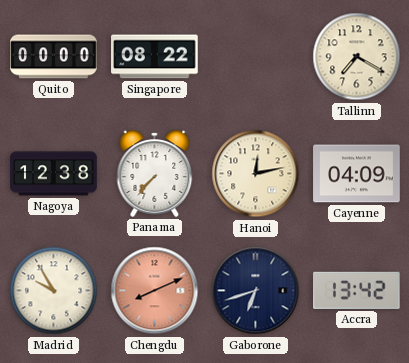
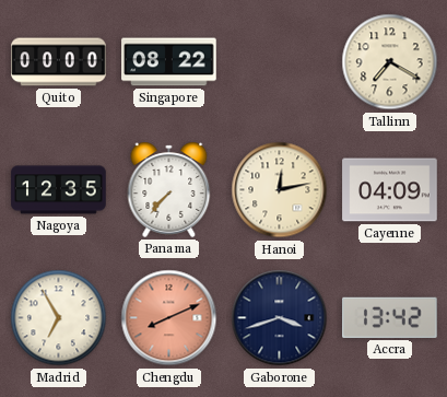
Nagoya: 12:38 -> 12:35
Madrid: 9:55 -> 6:55
Gaborone: 6:42 -> 3:42
